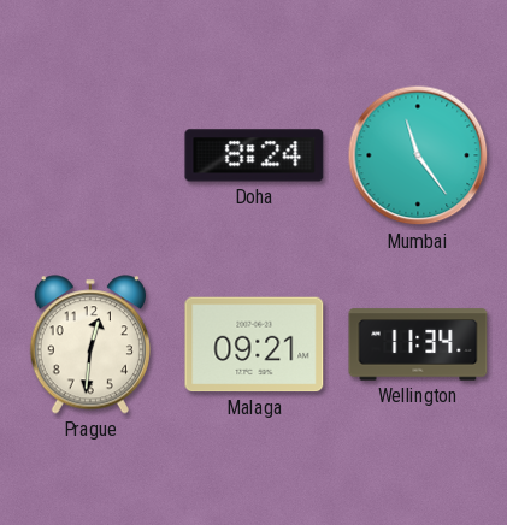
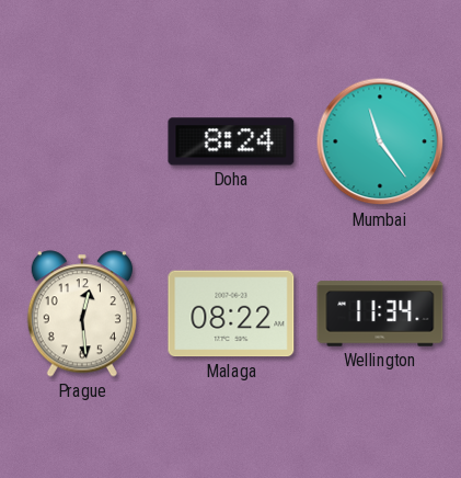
Prague: 12:31 -> 12:29
Malaga: 09:21 -> 08:22
